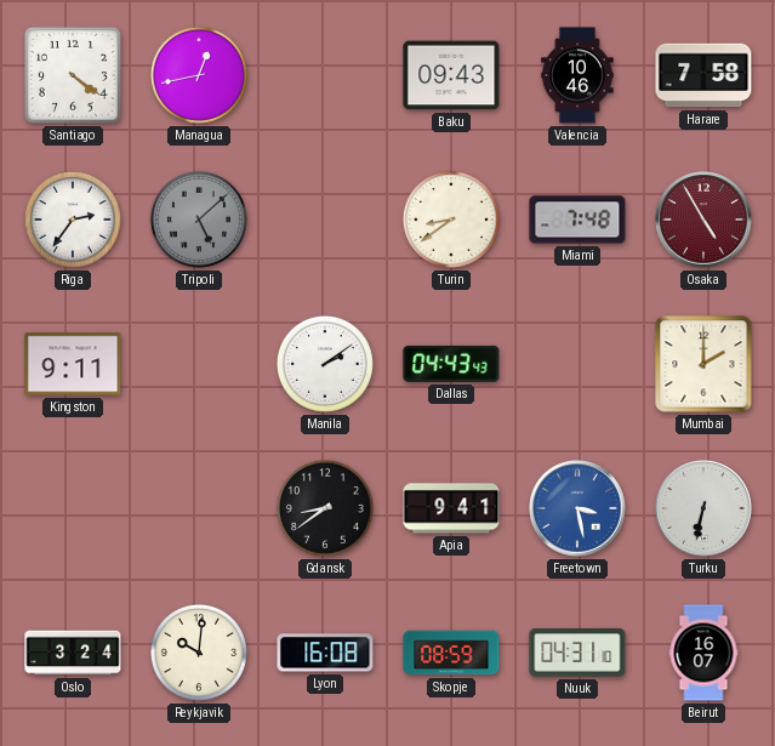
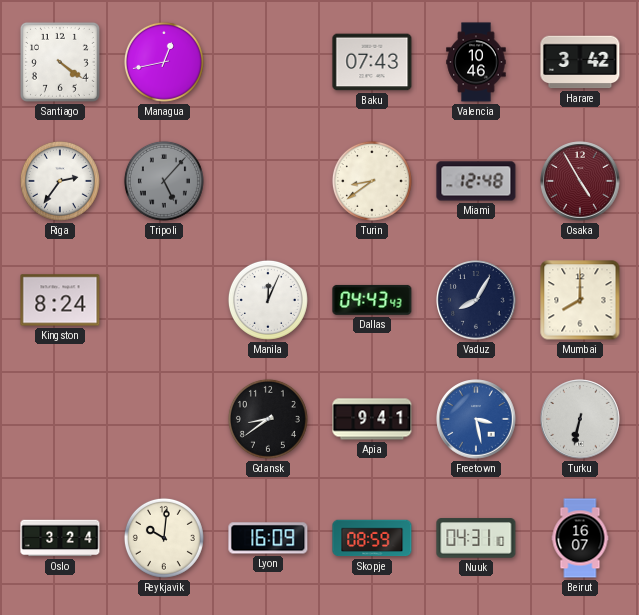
Baku: 09:43 -> 07:43
Harare: 7:58 -> 3:42
Tripoli: 5:08 -> 5:07
Miami: 7:48 -> 12:48
Kingston: 9:11 -> 8:24
Manila: 2:09 -> 12:04
Vaduz: none -> 8:05
Mumbai: 2:00 -> 8:00
Lyon: 16:08 -> 16:09
